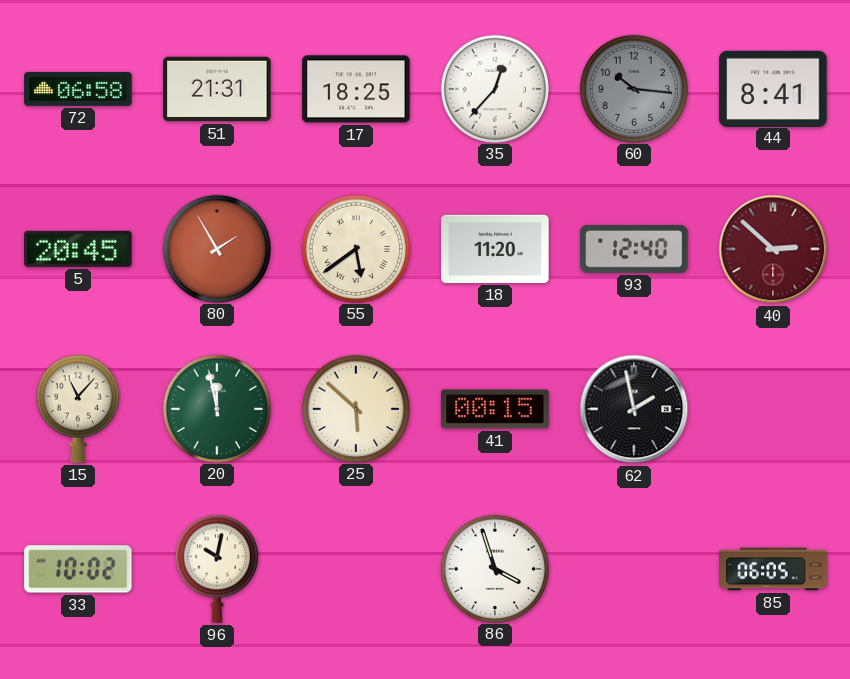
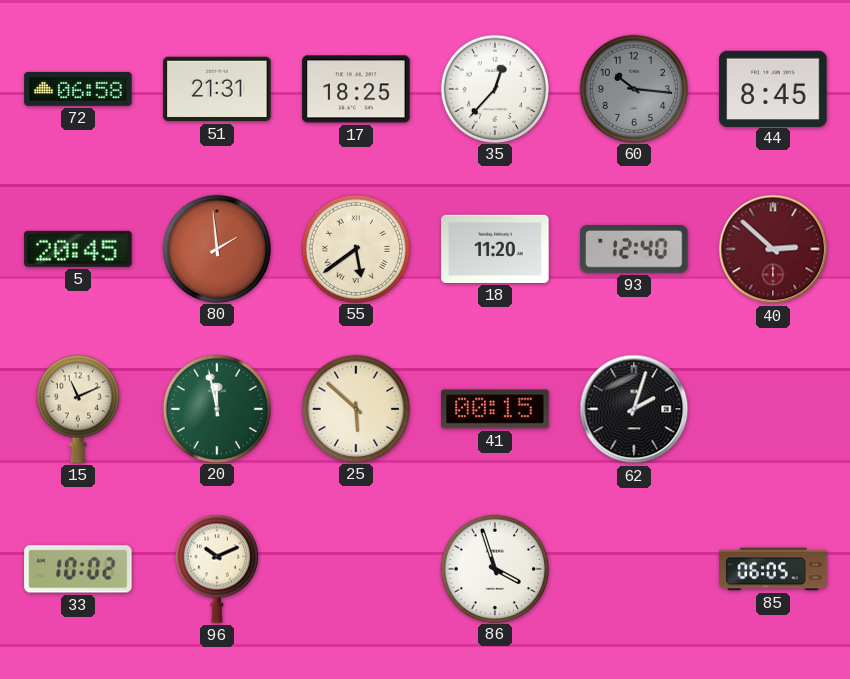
44: 8:41 -> 8:45
80: 1:55 -> 1:59
15: 11:07 -> 11:11
62: 1:58 -> 2:03
96: 10:02 -> 10:11
